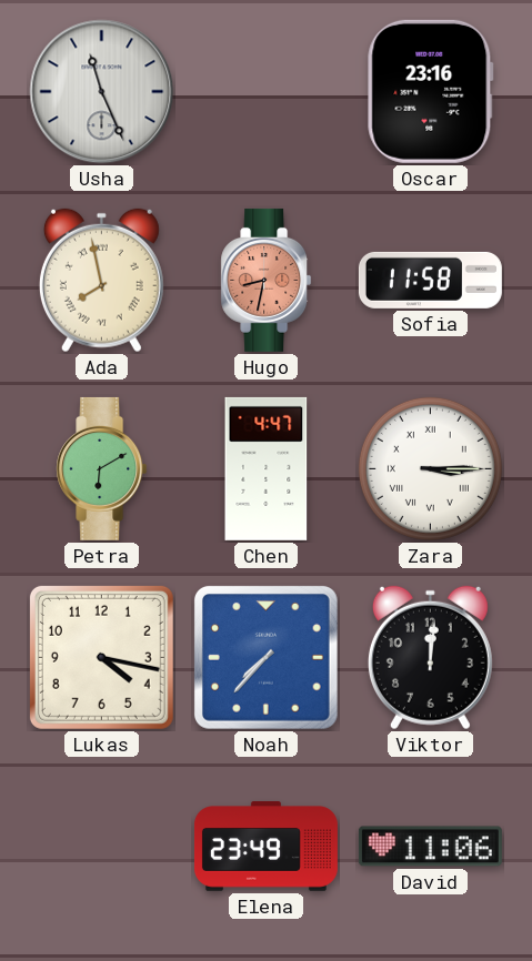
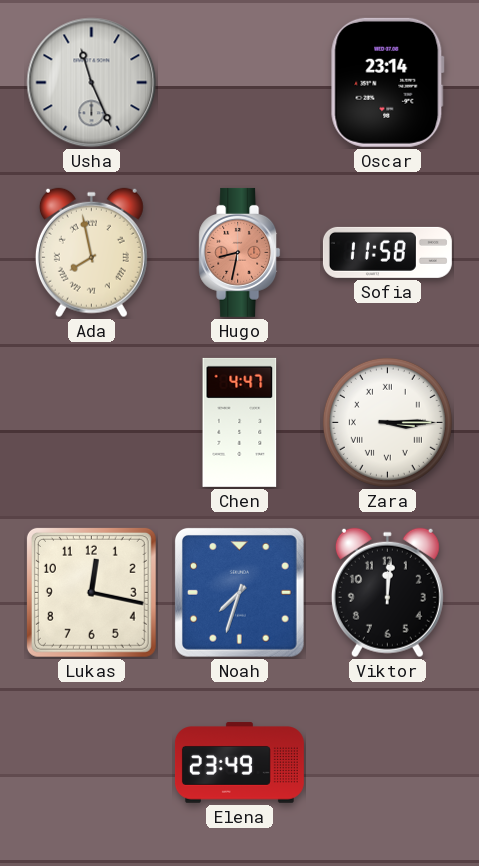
Oscar: 23:16 -> 23:14
Petra: 6:10 -> none
Lukas: 4:17 -> 12:17
Noah: 7:37 -> 7:33
David: 11:06 -> none
